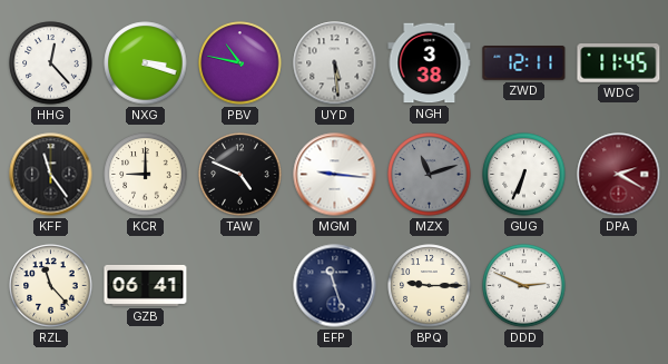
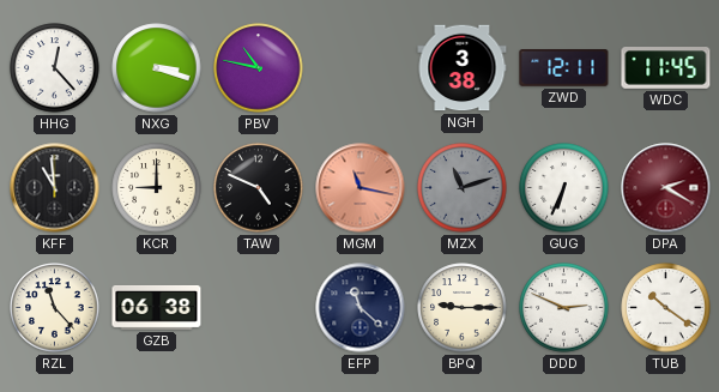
UYD: 5:29 -> none
KFF: 11:24 -> 10:59
MGM: 9:16 -> 11:17
MGM dial: white -> salmon
GZB: 06:41 -> 06:38
EFP: 11:27 -> 11:22
TUB: none -> 10:21
